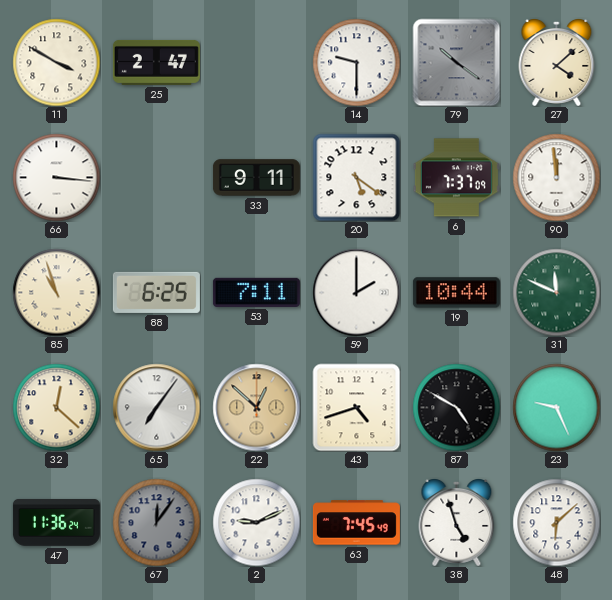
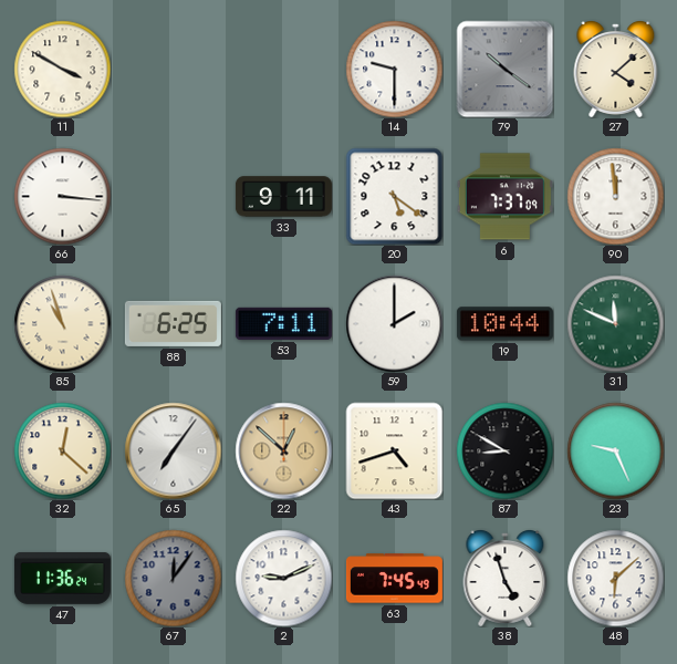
25: 2:47 -> none
87: 4:50 -> 8:50
